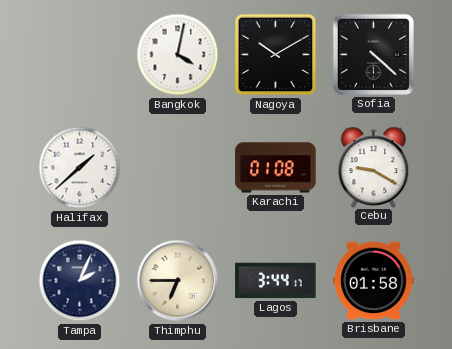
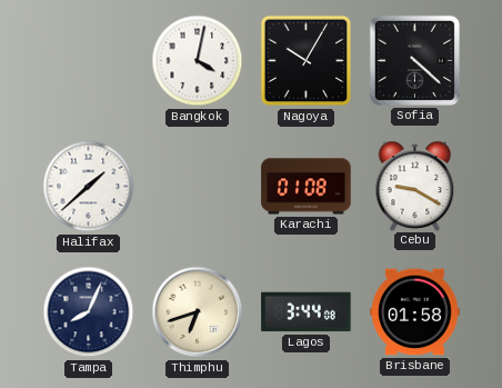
Nagoya: 10:10 -> 10:05
Tampa: 2:04 -> 8:04
Thimphu: 6:45 -> 6:42
Lagos: 3:44:17 -> 3:44:08
